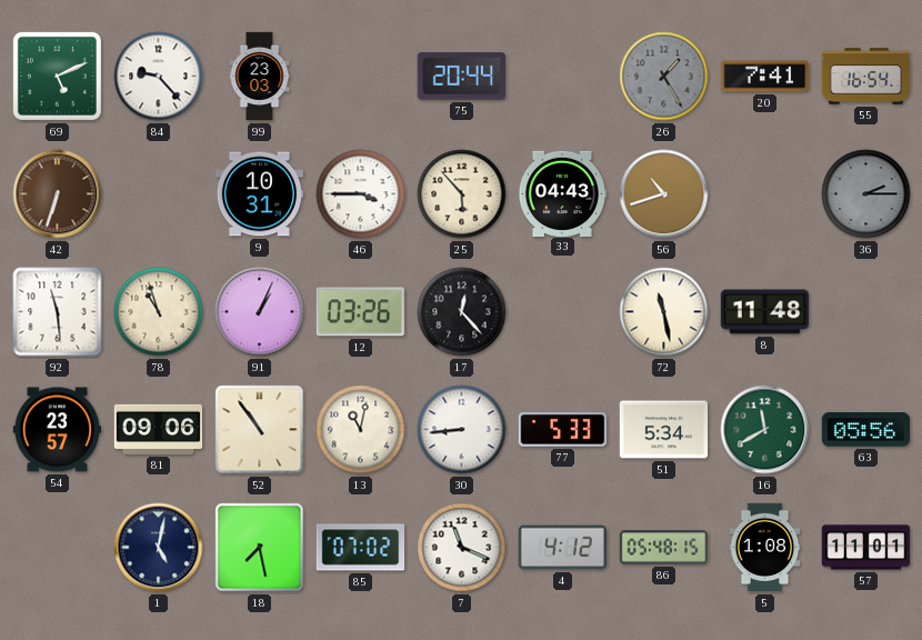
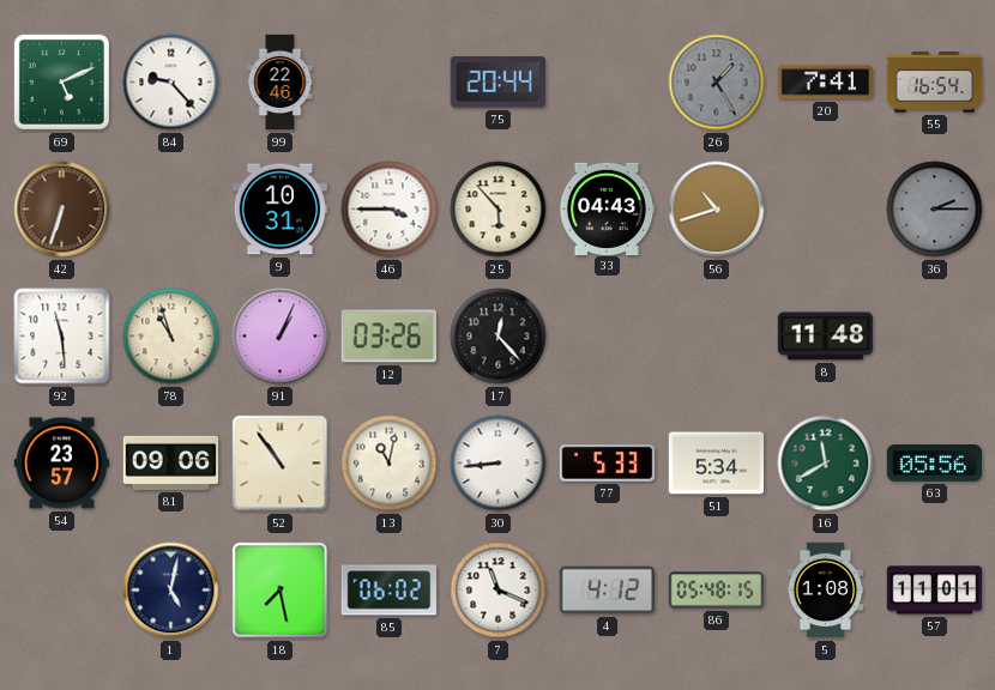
99: 23:03 -> 22:46
72: 11:28 -> none
85: 07:02 -> 06:02
